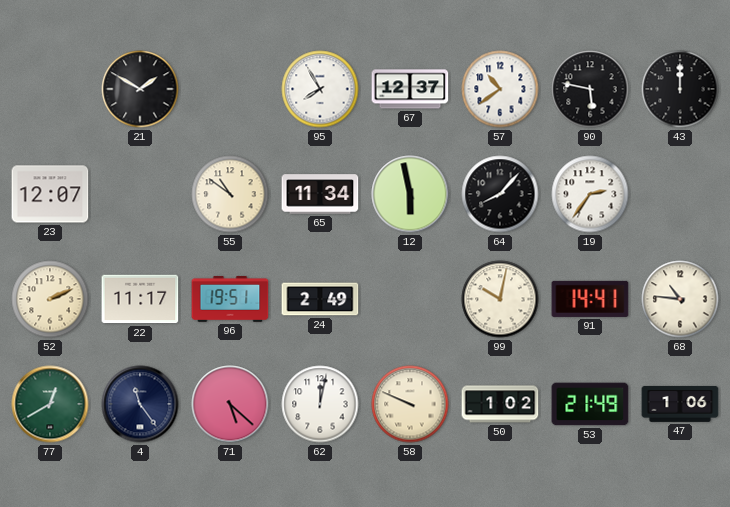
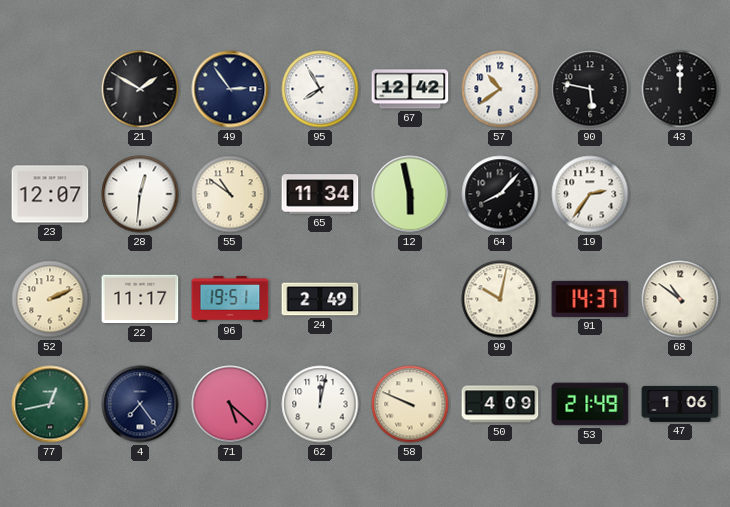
49: none -> 2:54
67: 12:37 -> 12:42
28: none -> 12:31
91: 14:41 -> 14:37
68: 10:46 -> 10:51
77: 12:40 -> 12:43
4: 11:24 -> 7:24
50: 1:02 -> 4:09
